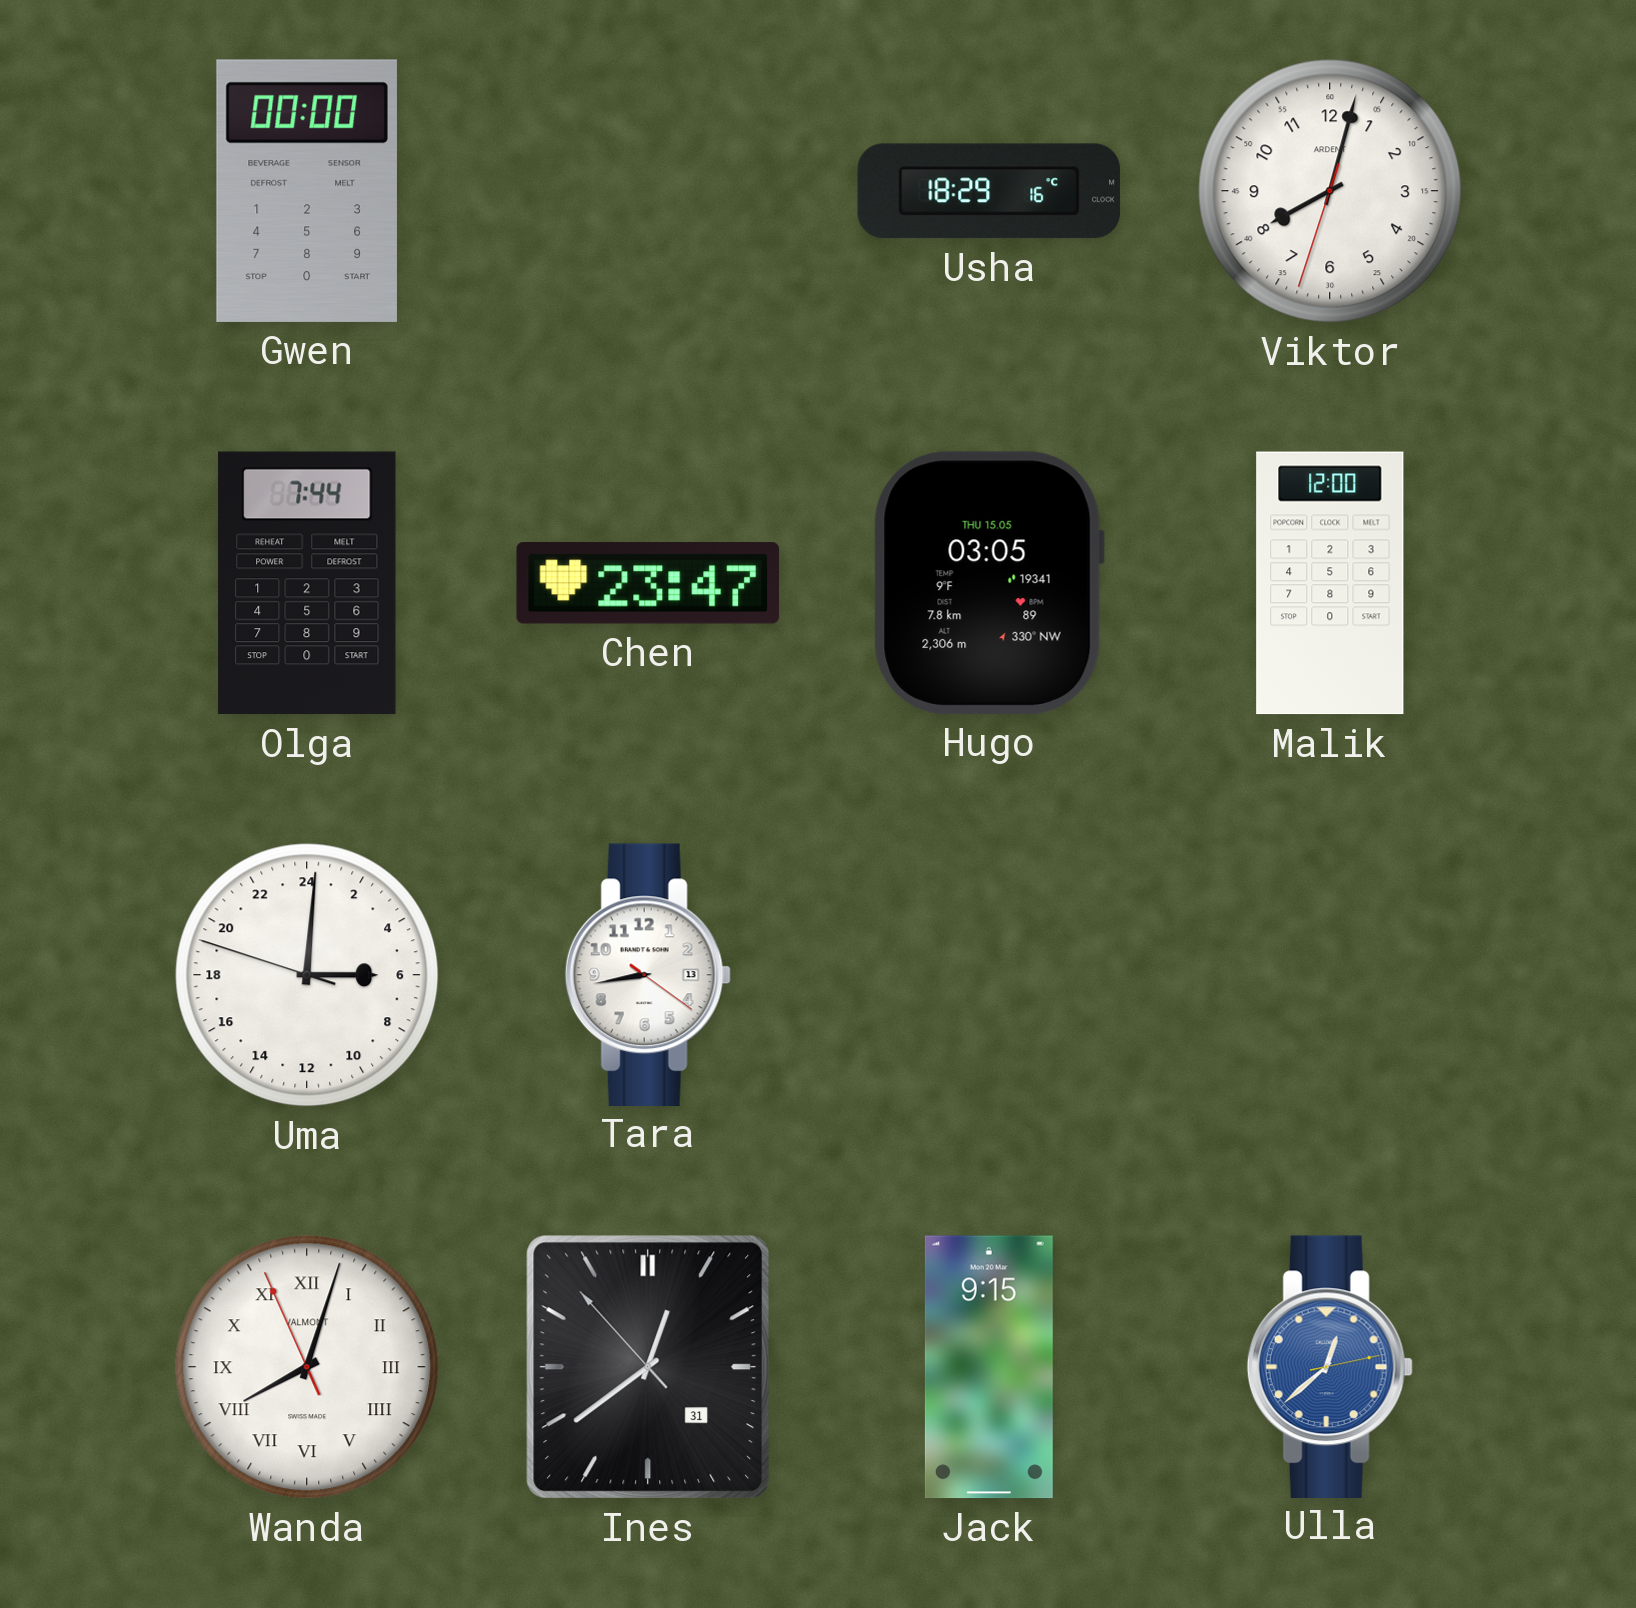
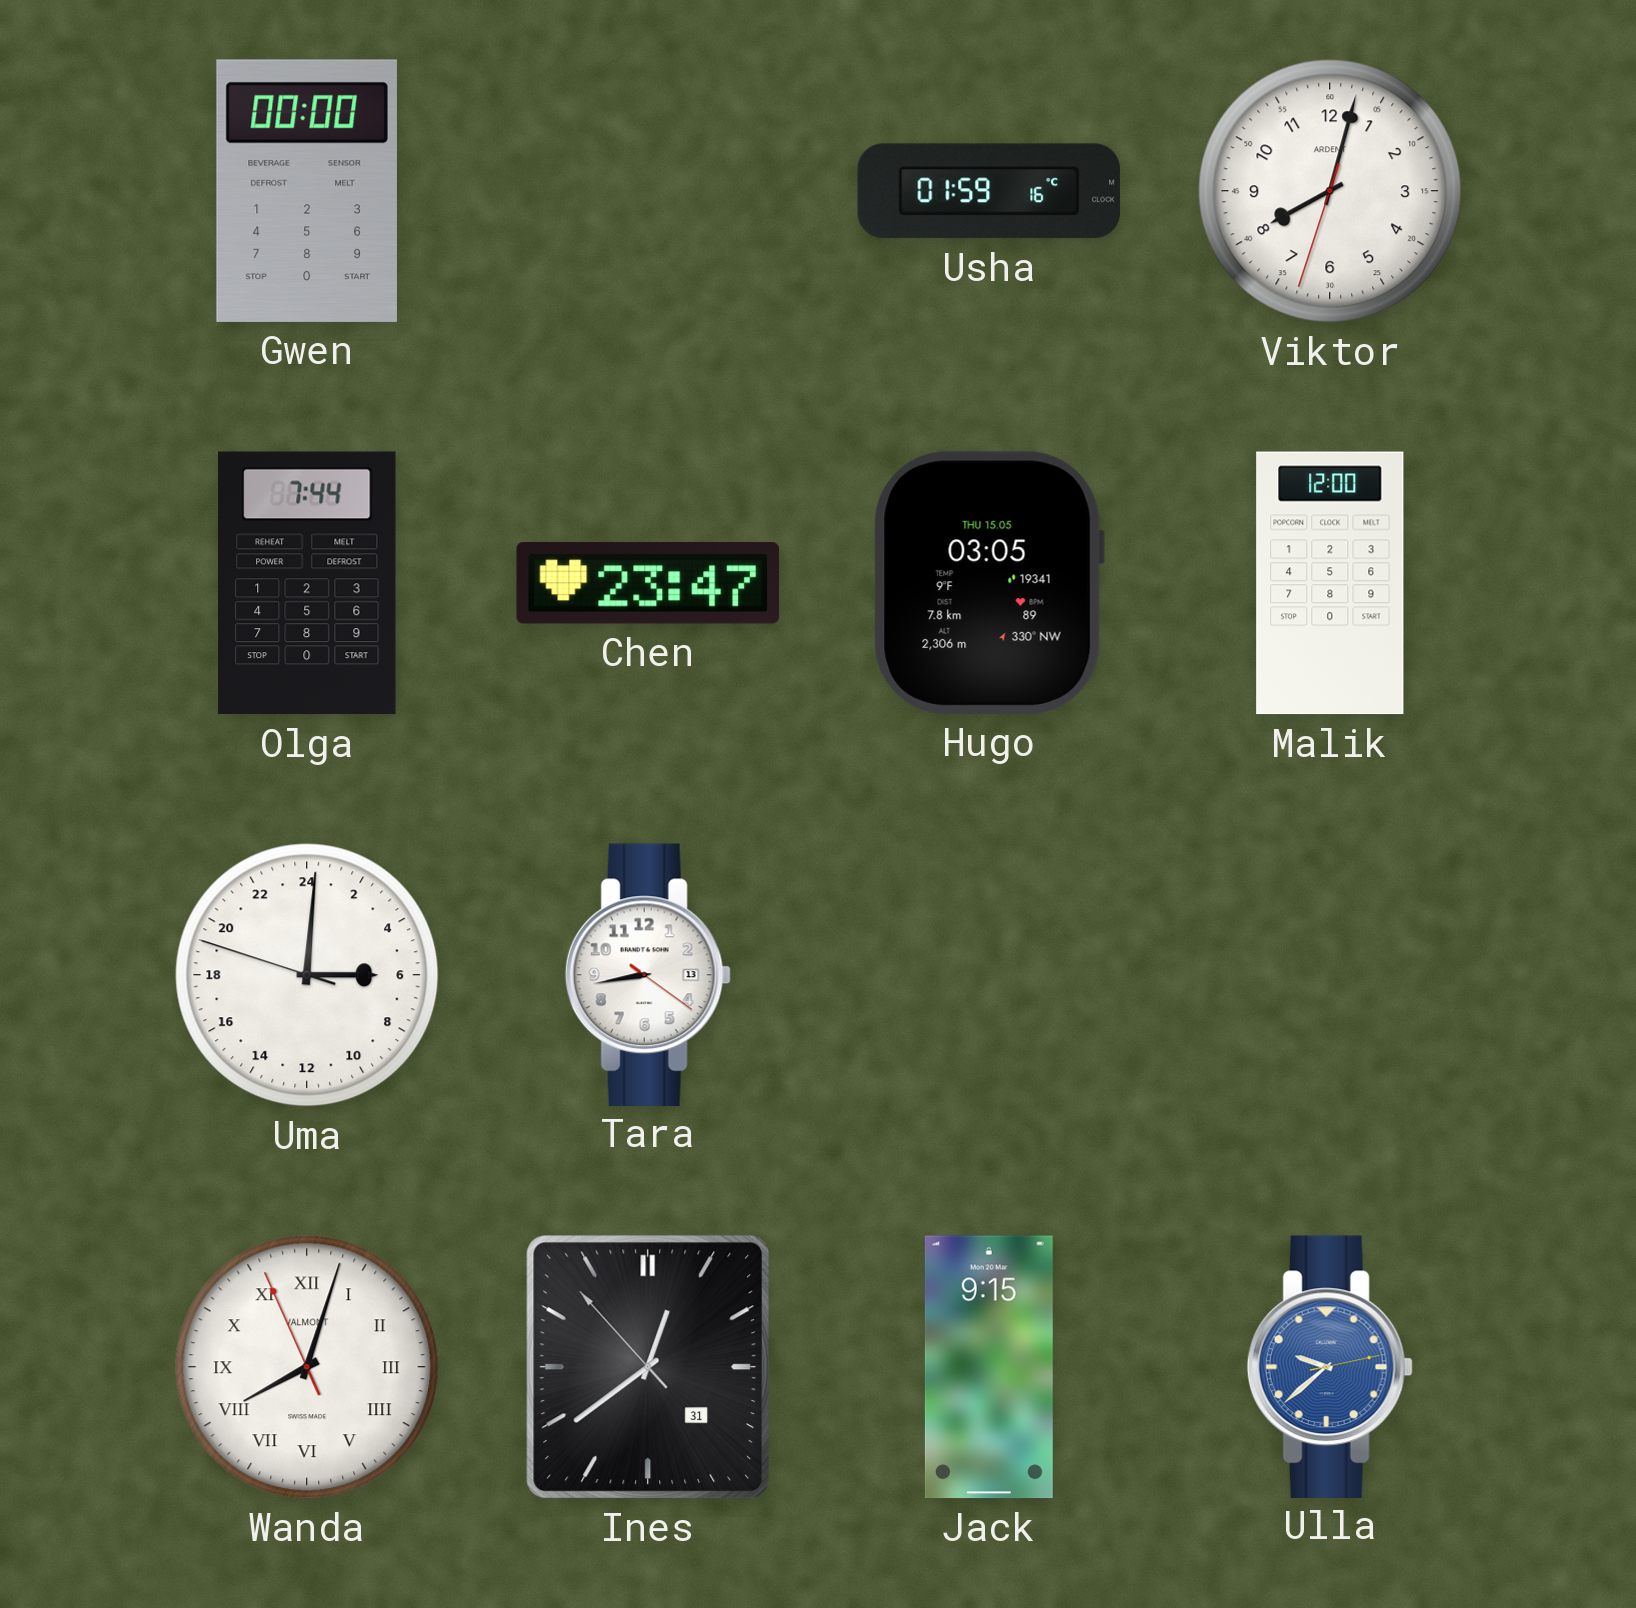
Usha: 18:29 -> 01:59
Ulla: 12:38 -> 9:38
